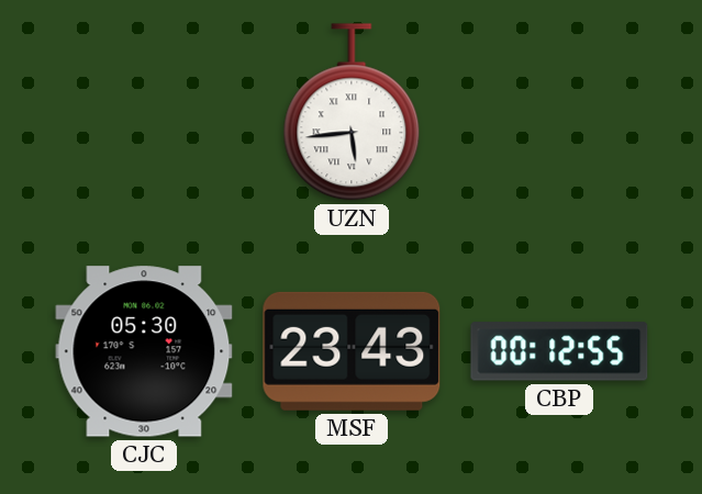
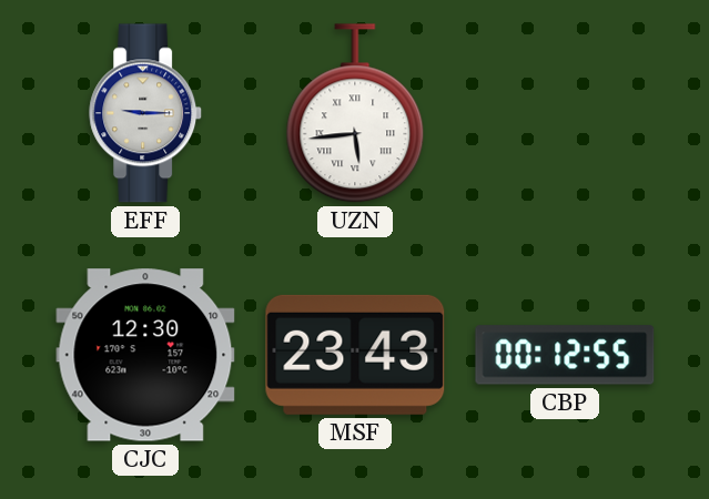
EFF: none -> 9:15
CJC: 05:30 -> 12:30
